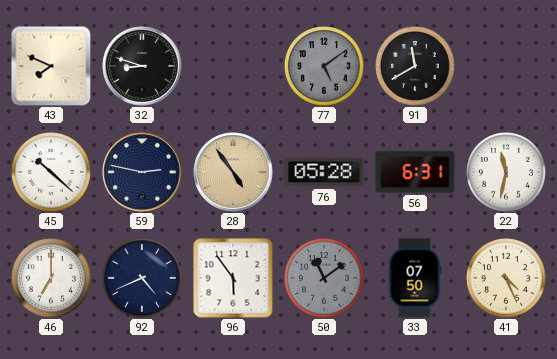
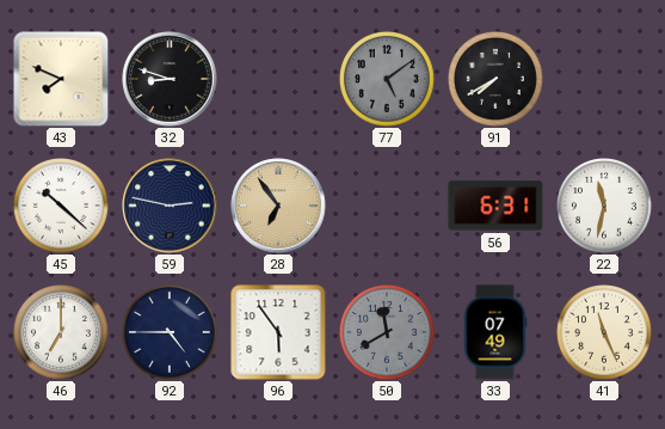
91: 11:40 -> 7:40
28: 4:54 -> 6:54
76: 05:28 -> none
92: 4:41 -> 4:45
50: 11:09 -> 11:40
33: 07:50 -> 07:49
41: 4:26 -> 11:26
